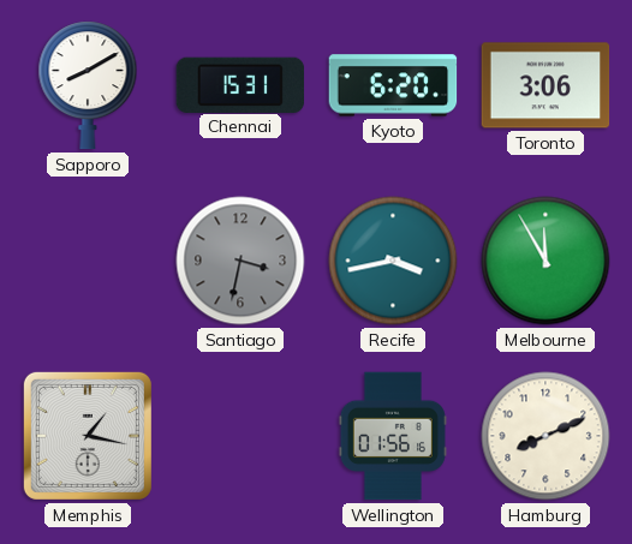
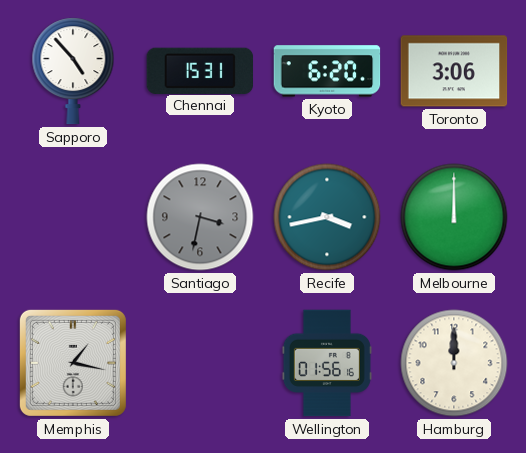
Sapporo: 8:10 -> 4:53
Melbourne: 11:55 -> 12:00
Hamburg: 8:11 -> 12:00
